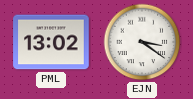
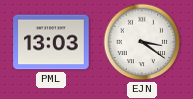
PML: 13:02 -> 13:03
